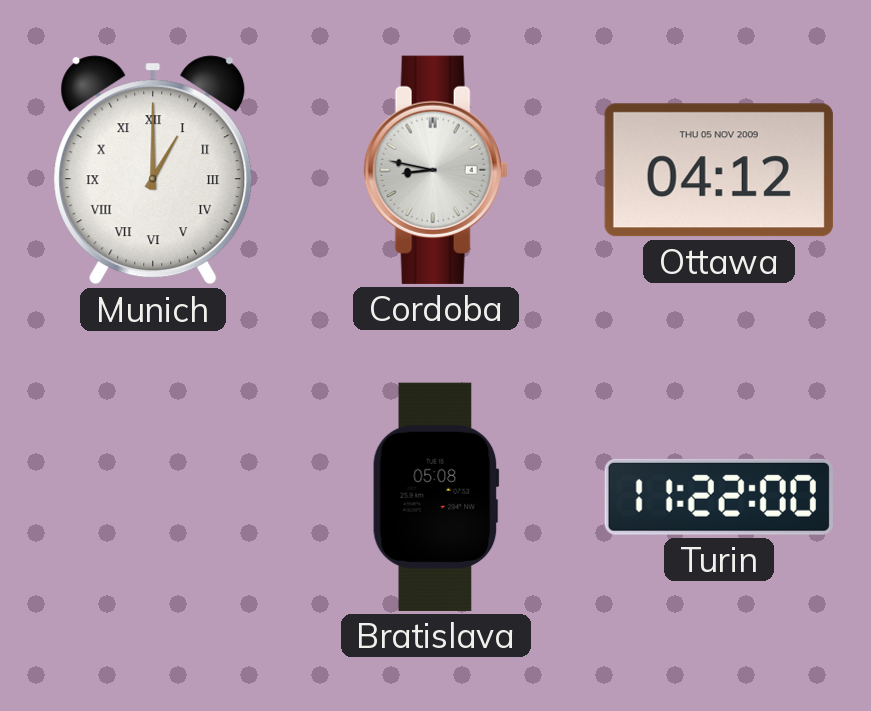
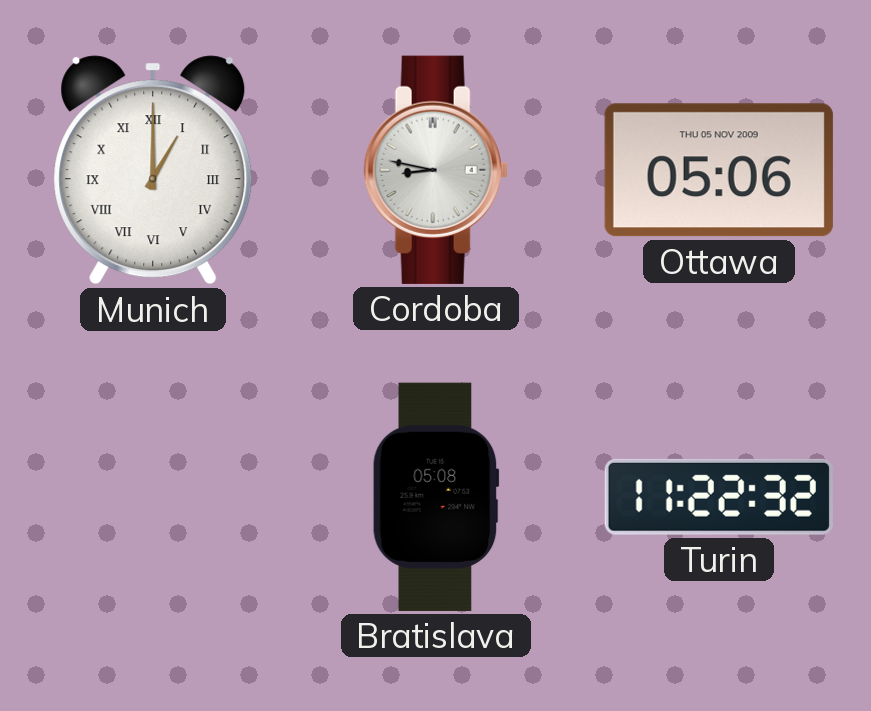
Ottawa: 04:12 -> 05:06
Turin: 11:22:00 -> 11:22:32
